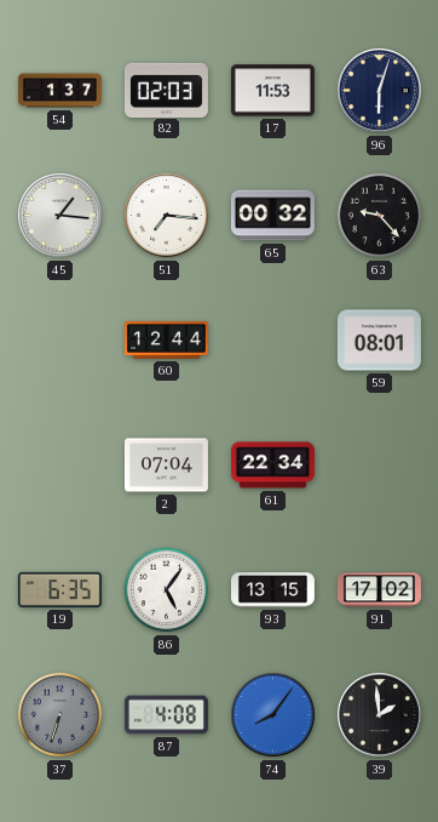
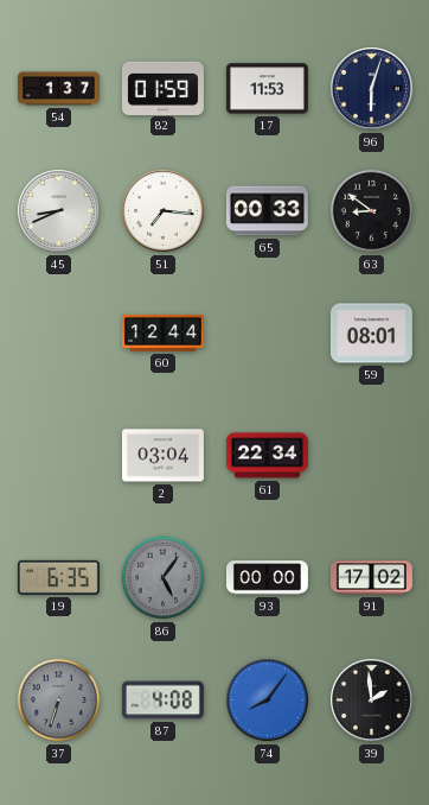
82: 02:03 -> 01:59
45: 1:16 -> 8:41
65: 00:32 -> 00:33
63: 9:23 -> 8:51
2: 07:04 -> 03:04
86 dial: white -> grey
93: 13:15 -> 00:00
